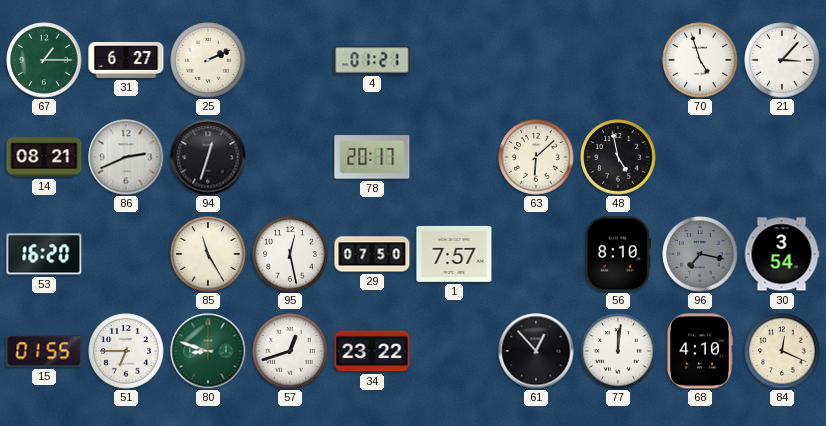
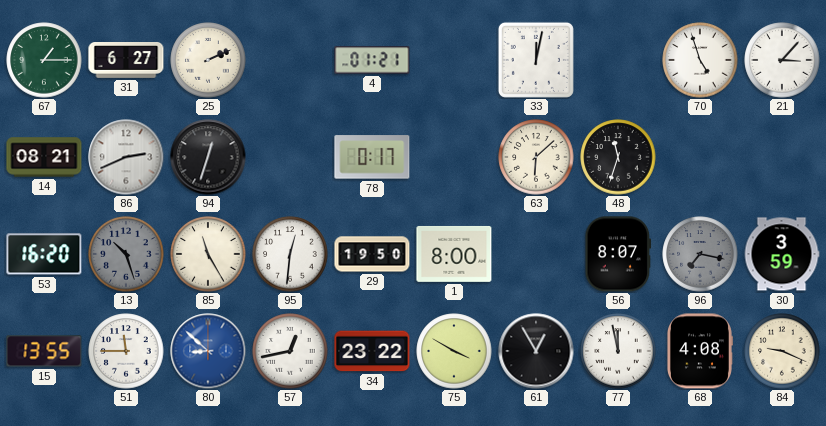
33: none -> 12:02
78: 20:17 -> 0:17
48: 4:58 -> 11:33
13: none -> 10:27
95: 12:28 -> 12:31
29: 07:50 -> 19:50
1: 7:57 -> 8:00
56: 8:10 -> 8:07
30: 3:54 -> 3:59
15: 01:55 -> 13:55
51: 6:45 -> 11:45
80: 8:48 -> 8:52
80 dial: green -> blue
57: 12:42 -> 12:43
75: none -> 3:50
61: 12:53 -> 12:55
77: 12:01 -> 11:58
68: 4:10 -> 4:08
84: 12:19 -> 9:19
